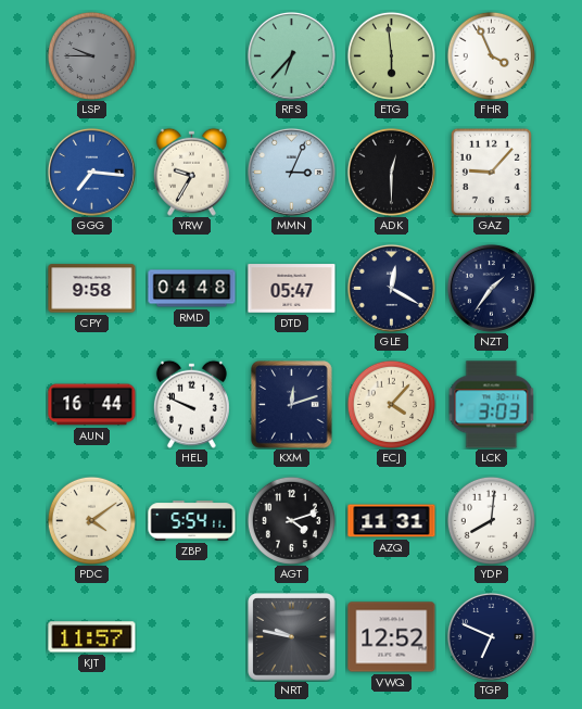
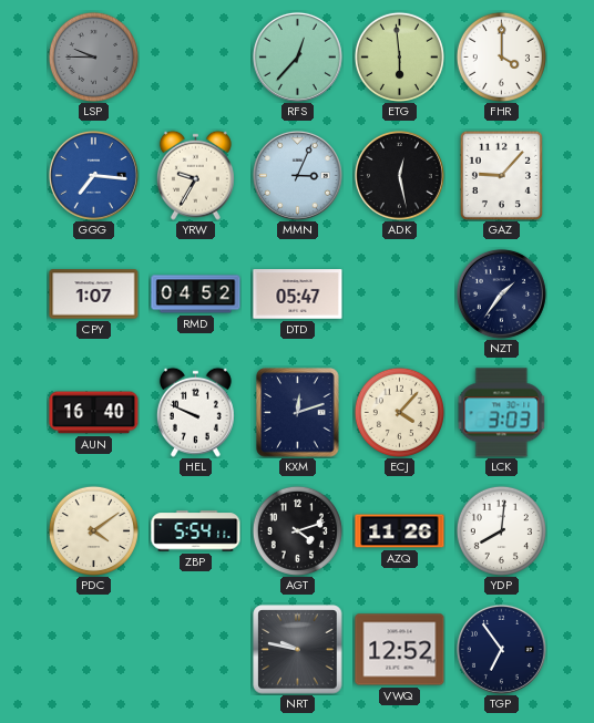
RFS: 6:37 -> 12:37
FHR: 3:56 -> 4:00
ADK: 12:30 -> 12:28
CPY: 9:58 -> 1:07
RMD: 04:48 -> 04:52
GLE: 12:20 -> none
AUN: 16:44 -> 16:40
AZQ: 11:31 -> 11:26
KJT: 11:57 -> none
TGP: 6:49 -> 6:54
